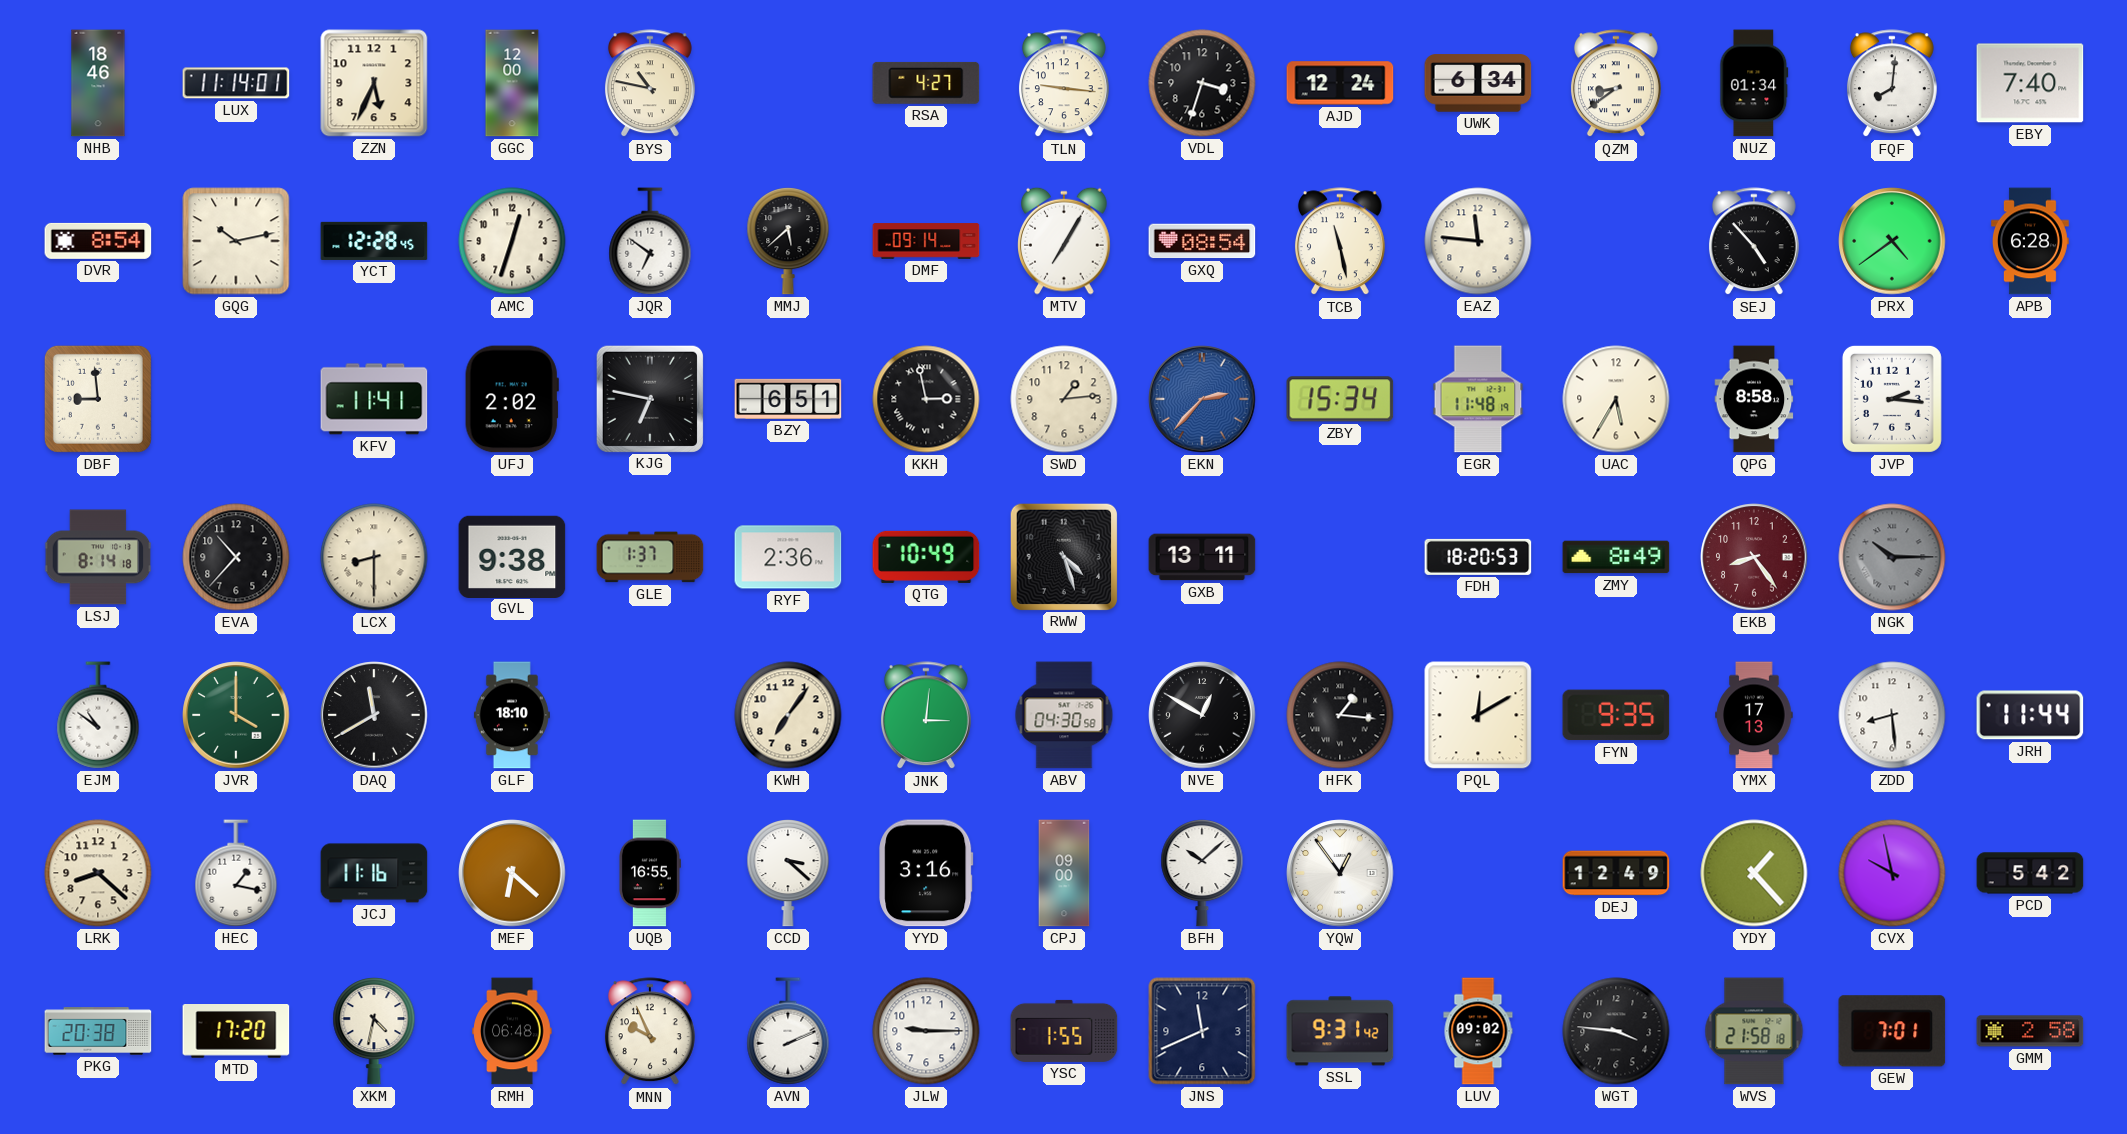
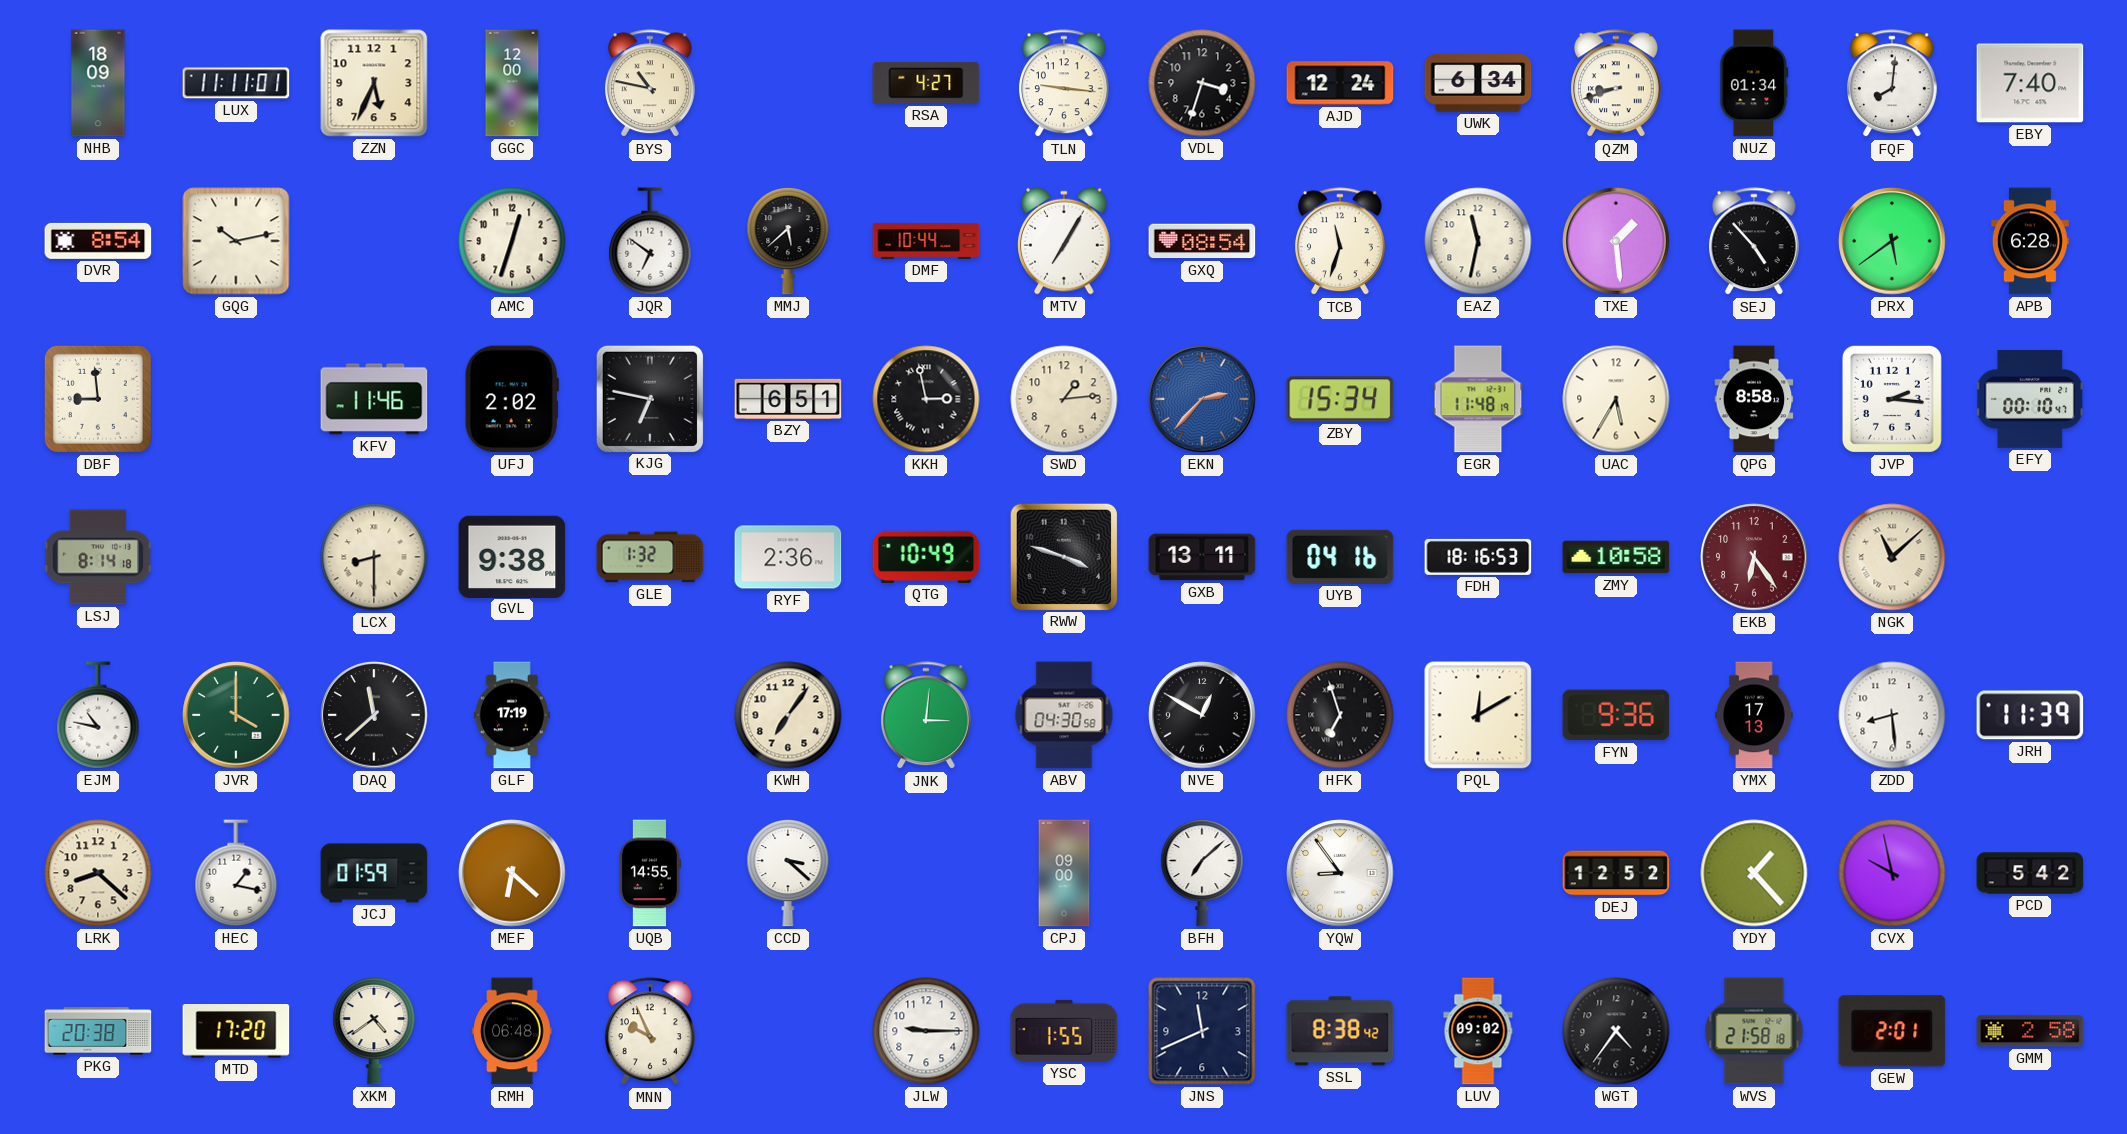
NHB: 18:46 -> 18:09
LUX: 11:14 -> 11:11
QZM: 8:39 -> 8:42
YCT: 12:28 -> none
DMF: 09:14 -> 10:44
TCB: 11:28 -> 11:33
EAZ: 11:46 -> 11:32
TXE: none -> 1:29
PRX: 4:39 -> 5:39
KFV: 11:41 -> 11:46
EFY: none -> 00:10
EVA: 10:37 -> none
GLE: 1:37 -> 1:32
RWW: 4:27 -> 3:48
UYB: none -> 04:16
FDH: 18:20 -> 18:16
ZMY: 8:49 -> 10:58
EKB: 8:24 -> 6:24
NGK: 10:15 -> 11:08
NGK dial: grey -> cream
EJM: 10:51 -> 10:47
DAQ: 11:40 -> 11:38
GLF: 18:10 -> 17:19
HFK: 1:16 -> 6:57
FYN: 9:35 -> 9:36
JRH: 11:44 -> 11:39
JCJ: 11:16 -> 01:59
UQB: 16:55 -> 14:55
YYD: 3:16 -> none
BFH: 10:08 -> 7:08
YQW: 12:54 -> 8:54
DEJ: 12:49 -> 12:52
XKM: 4:32 -> 4:39
AVN: 2:11 -> none
SSL: 9:31 -> 8:38
WGT: 3:46 -> 4:36
GEW: 7:01 -> 2:01
